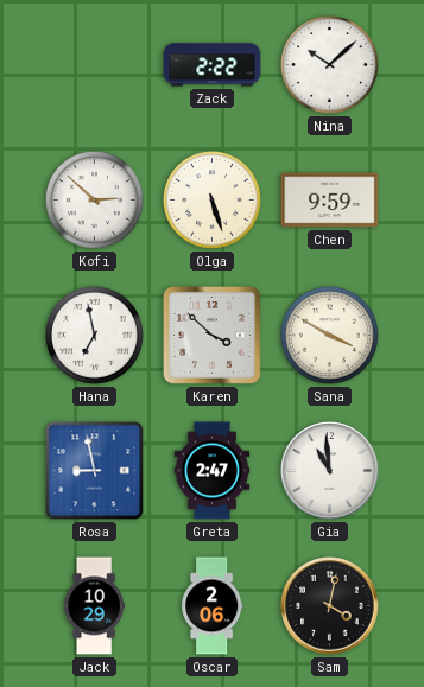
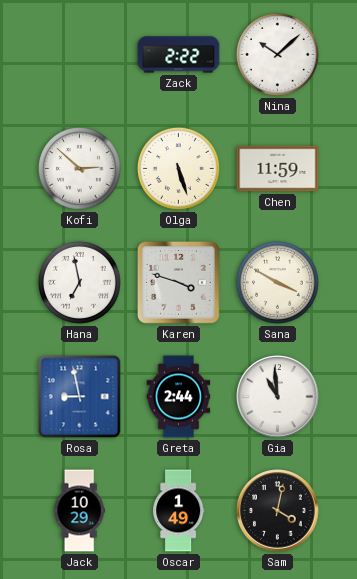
Chen: 9:59 -> 11:59
Karen: 3:52 -> 3:48
Greta: 2:47 -> 2:44
Oscar: 2:06 -> 1:49
